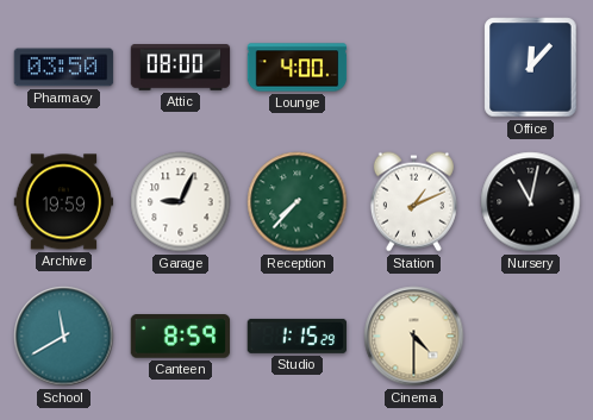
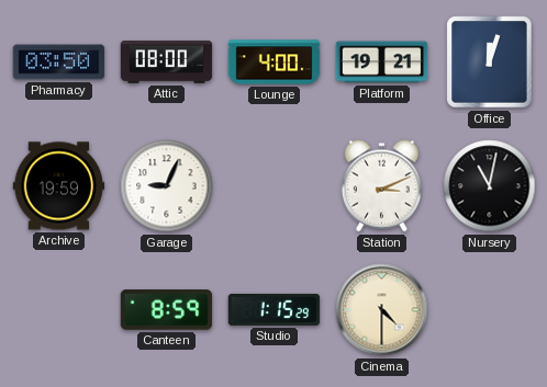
Platform: none -> 19:21
Office: 12:07 -> 12:03
Reception: 7:37 -> none
Station: 1:11 -> 3:11
School: 11:40 -> none
